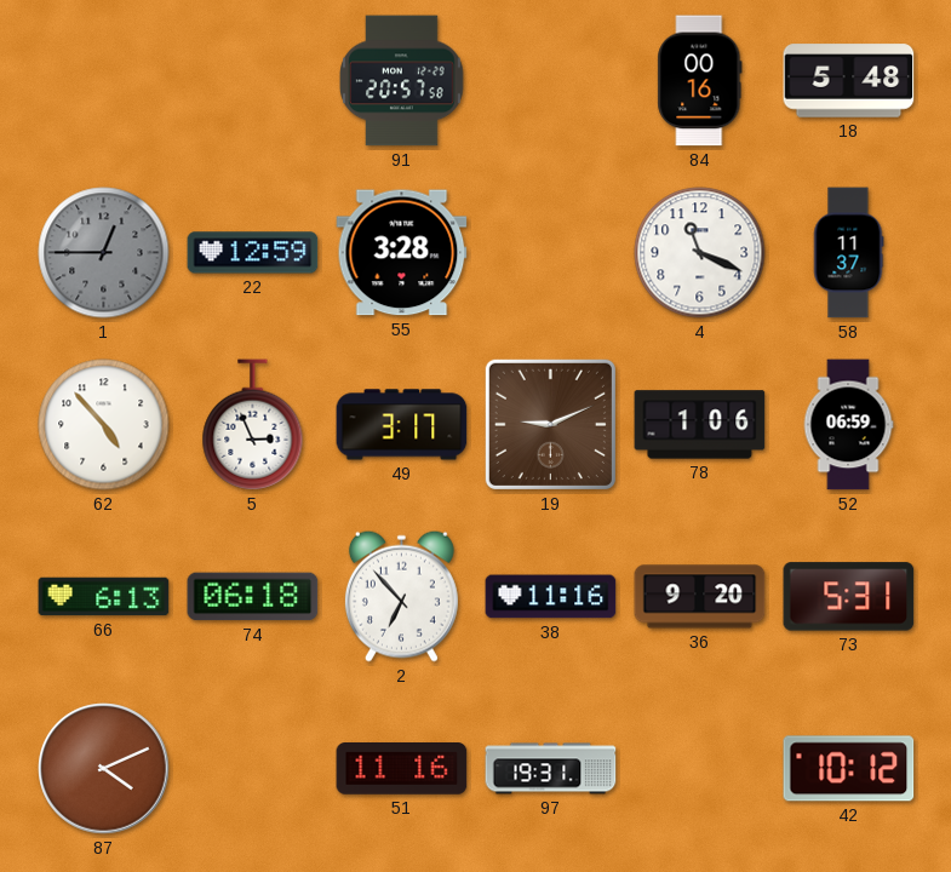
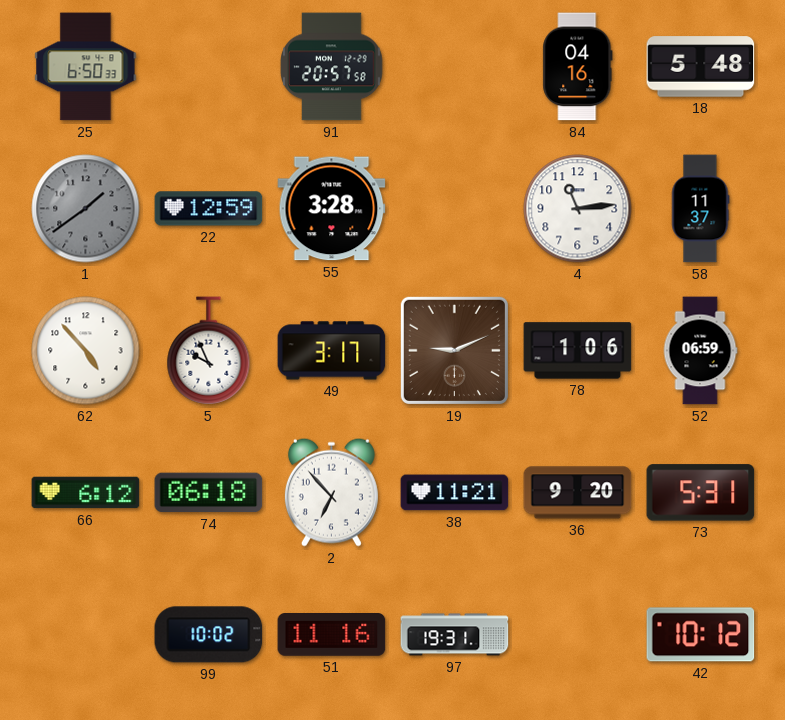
25: none -> 6:50
84: 00:16 -> 04:16
1: 12:45 -> 1:39
4: 11:19 -> 11:14
5: 2:56 -> 9:56
66: 6:13 -> 6:12
38: 11:16 -> 11:21
87: 4:11 -> none
99: none -> 10:02
